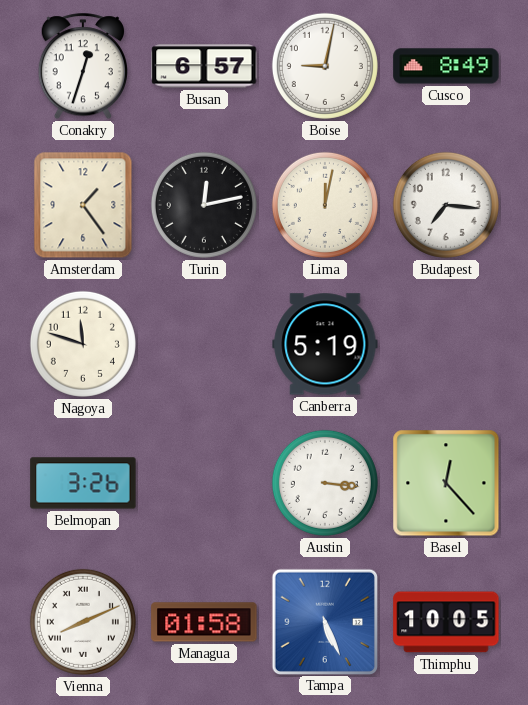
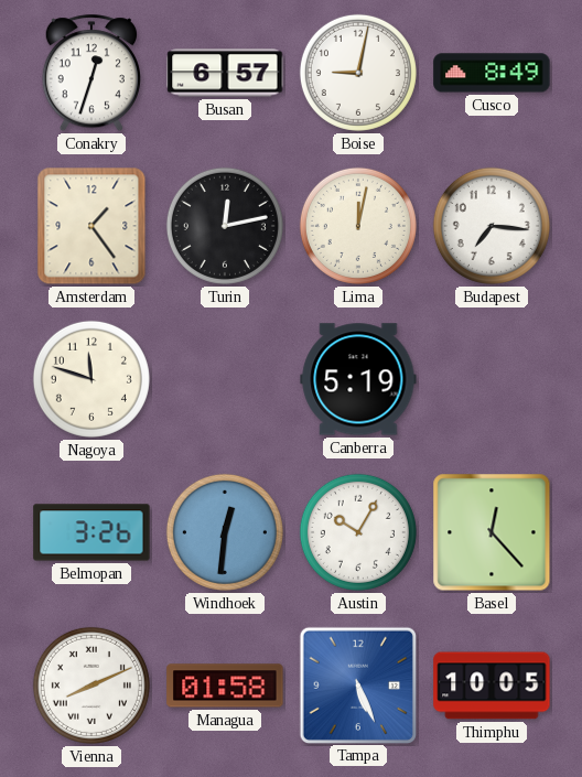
Windhoek: none -> 12:31
Austin: 3:16 -> 10:05
